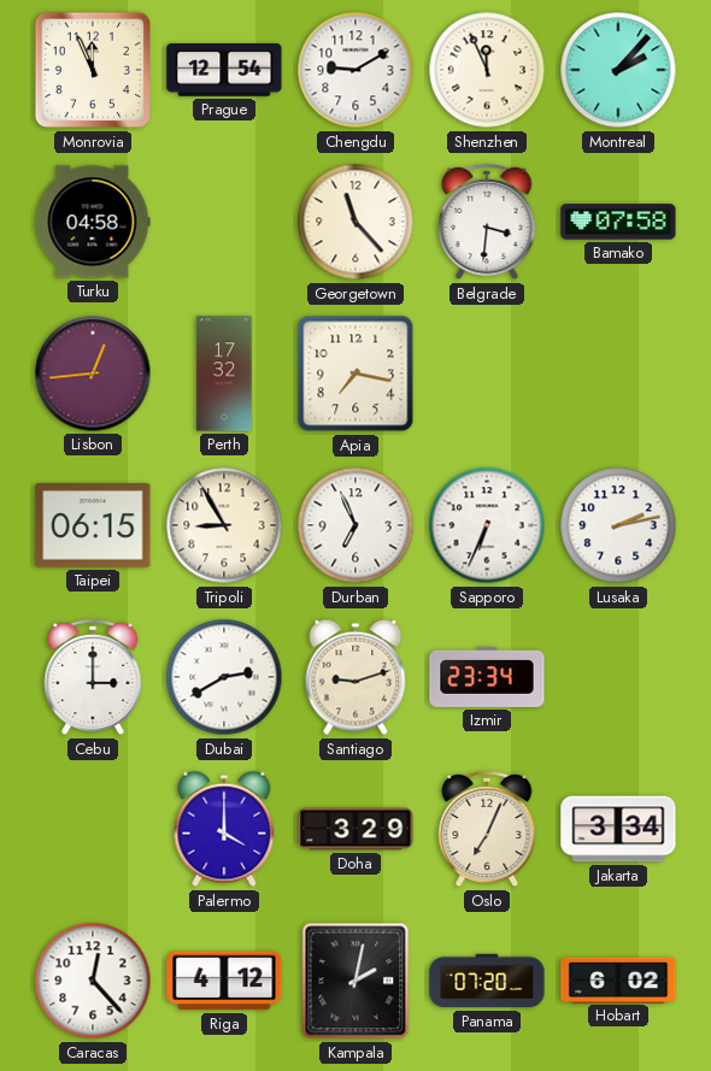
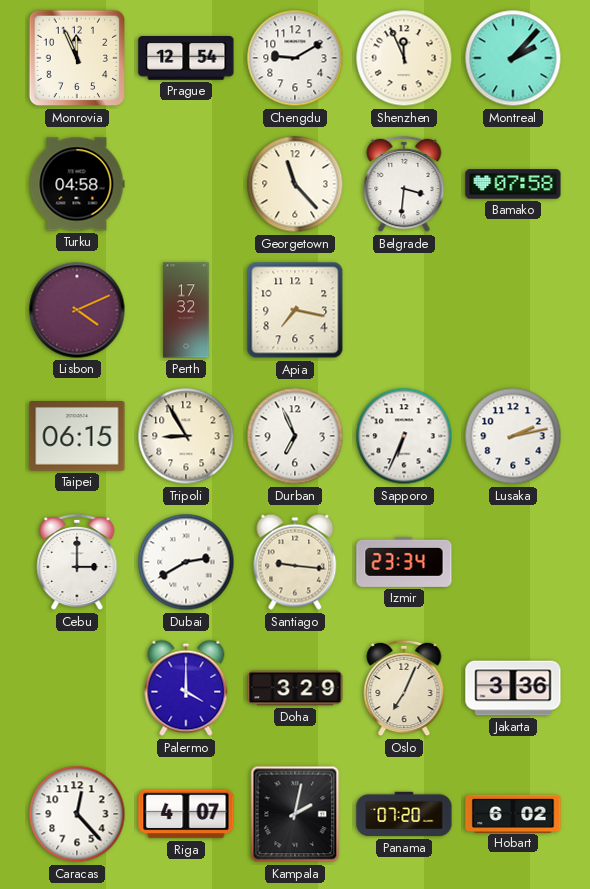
Lisbon: 12:44 -> 4:11
Santiago: 9:12 -> 9:16
Jakarta: 3:34 -> 3:36
Riga: 4:12 -> 4:07
